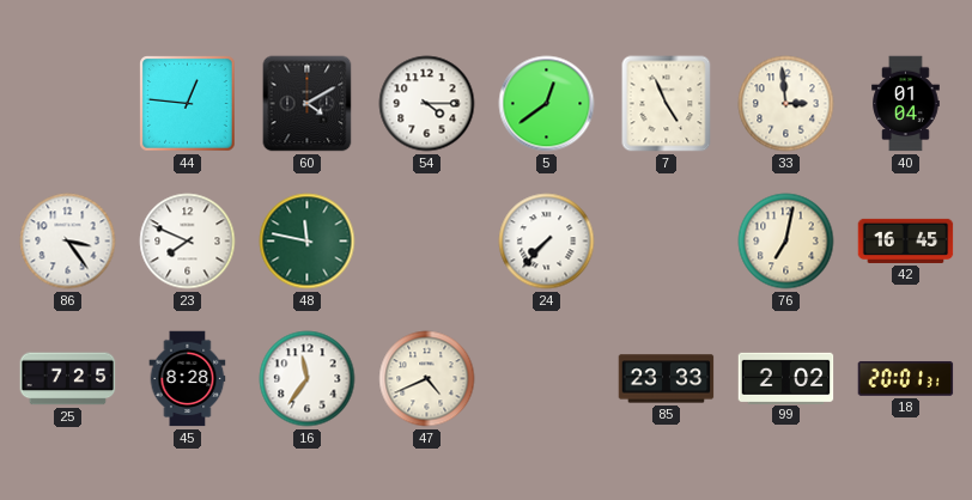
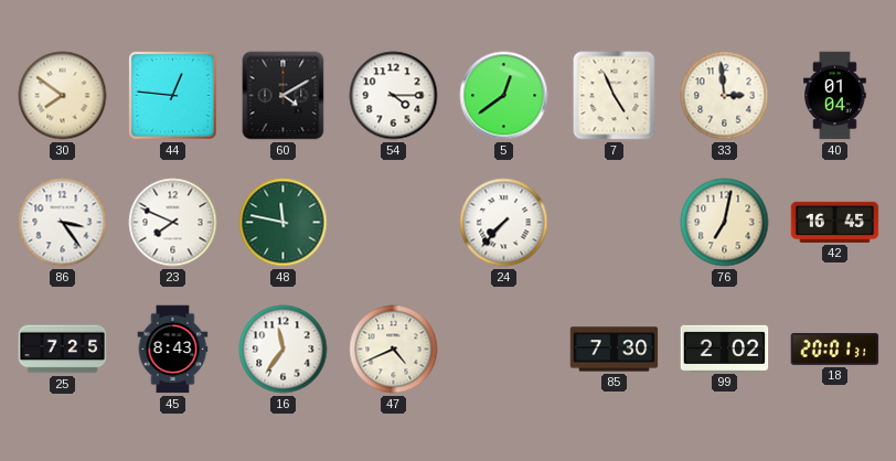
30: none -> 7:51
45: 8:28 -> 8:43
85: 23:33 -> 7:30
